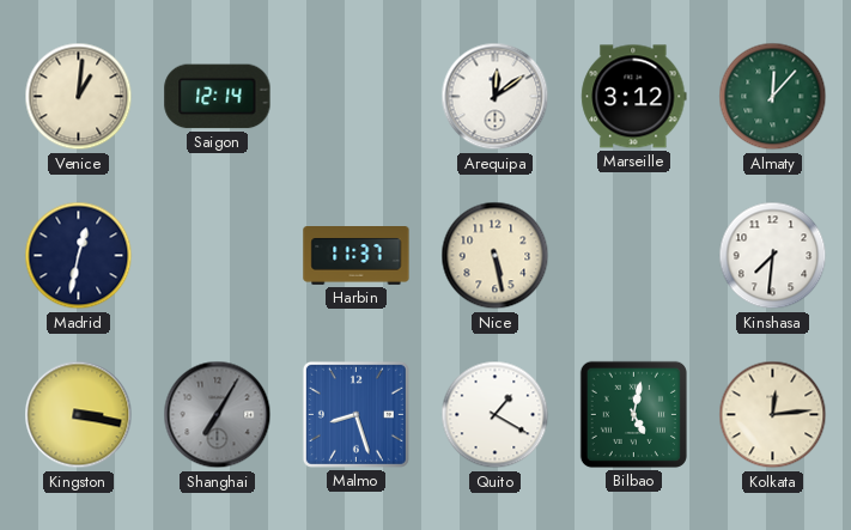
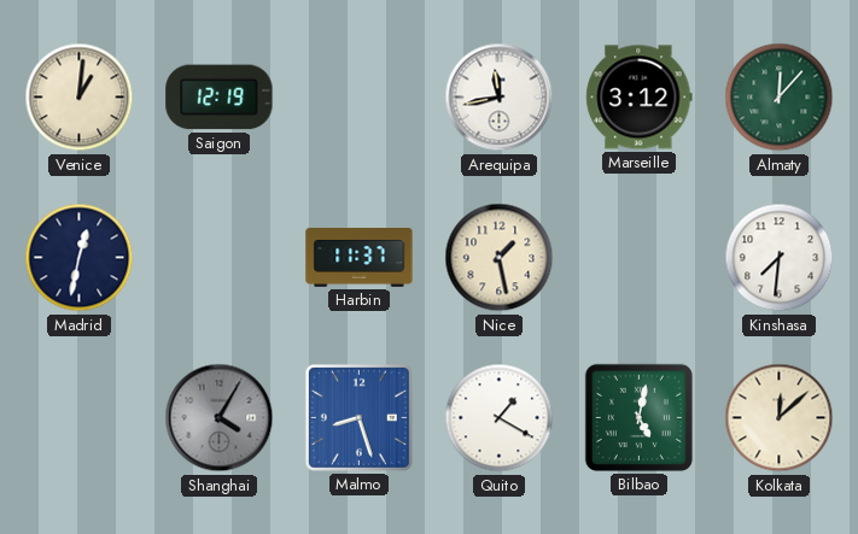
Saigon: 12:14 -> 12:19
Arequipa: 12:09 -> 11:43
Nice: 5:28 -> 1:28
Kingston: 3:17 -> none
Shanghai: 7:05 -> 4:05
Kolkata: 12:14 -> 12:08
